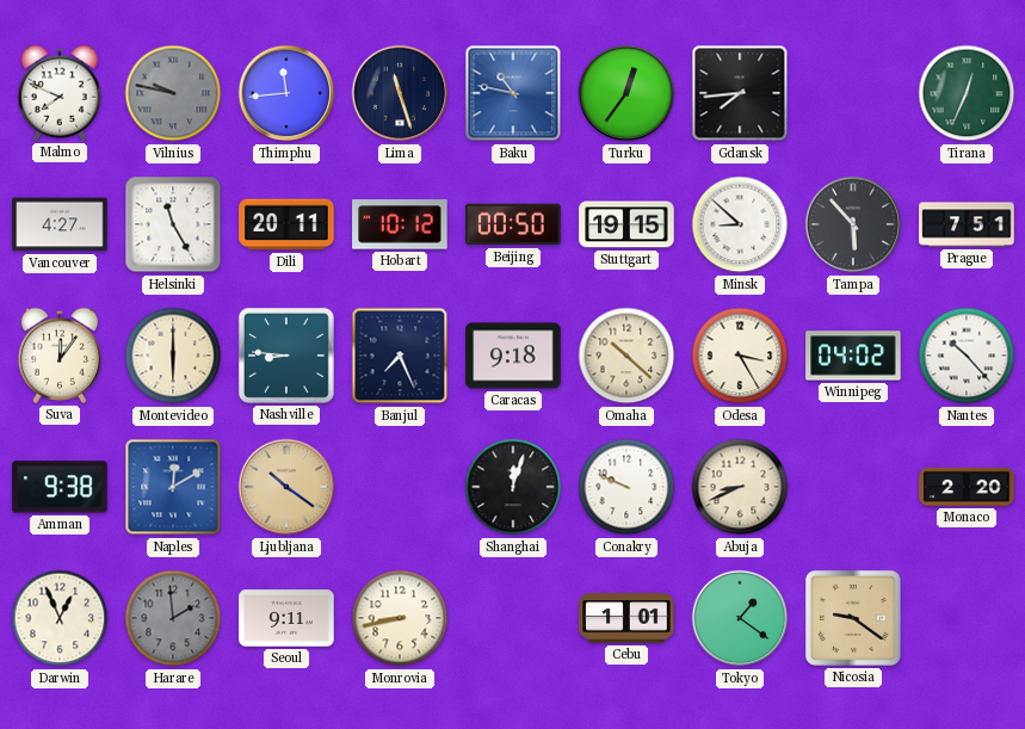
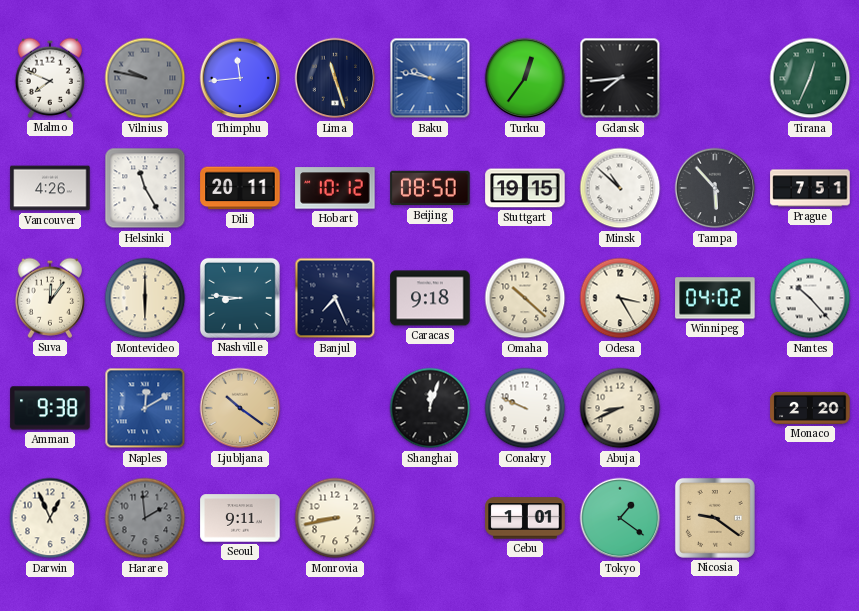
Baku: 10:47 -> 9:47
Vancouver: 4:27 -> 4:26
Beijing: 00:50 -> 08:50
Minsk: 8:52 -> 10:52
